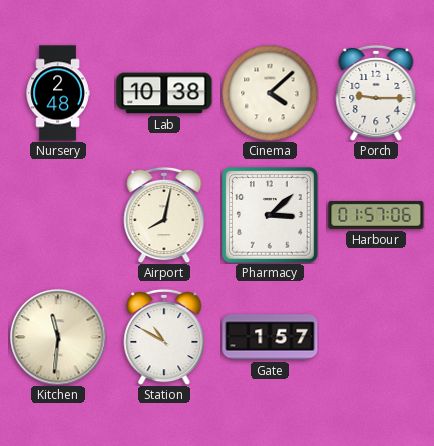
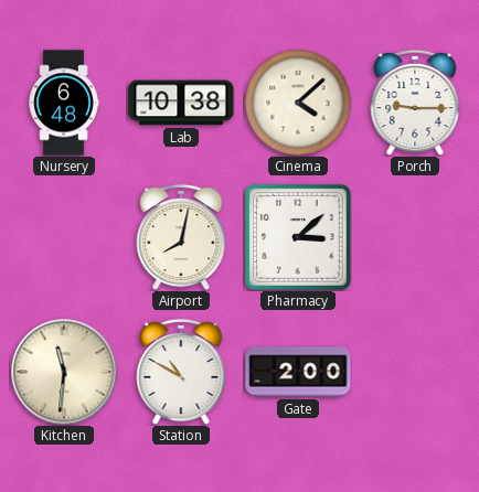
Nursery: 2:48 -> 6:48
Harbour: 01:57 -> none
Gate: 1:57 -> 2:00
